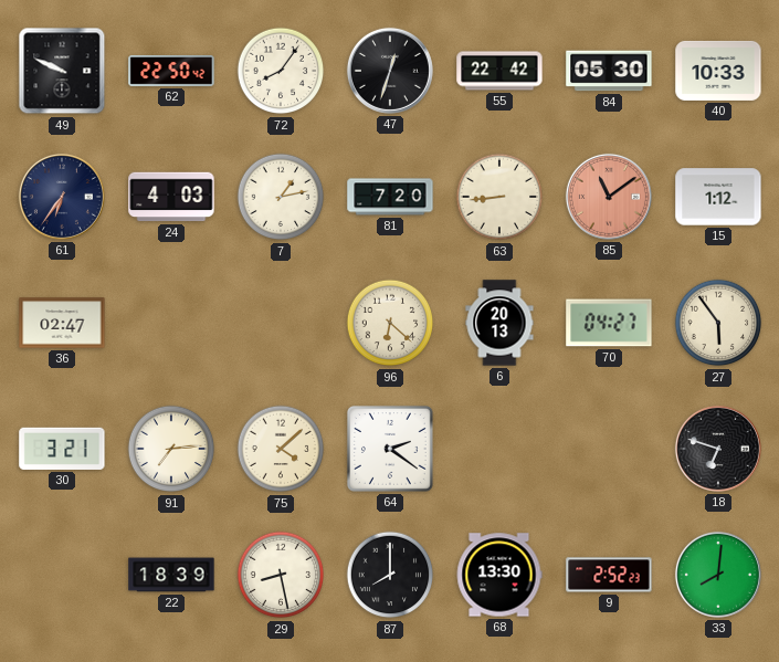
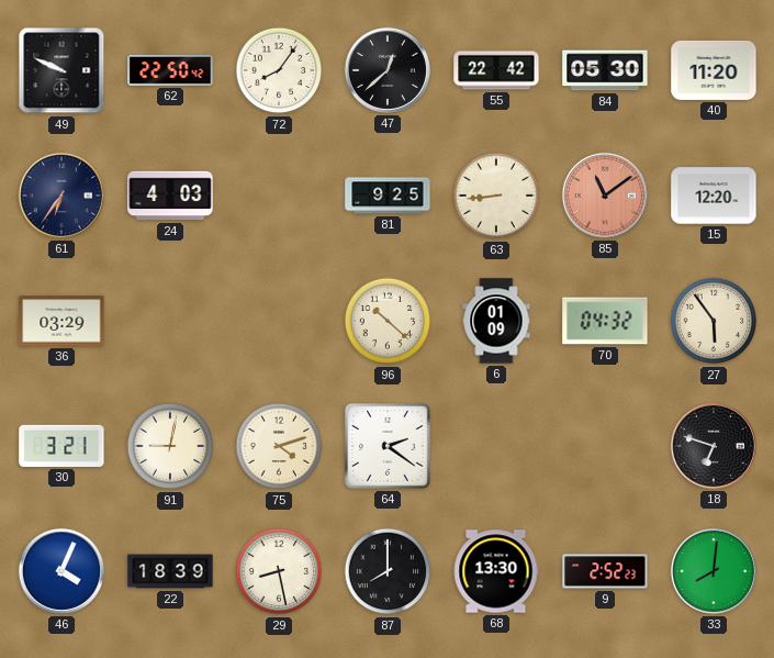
47: 12:33 -> 12:38
40: 10:33 -> 11:20
7: 1:13 -> none
81: 7:20 -> 9:25
15: 1:12 -> 12:20
36: 02:47 -> 03:29
96: 6:22 -> 10:22
6: 20:13 -> 01:09
70: 04:27 -> 04:32
91: 7:14 -> 9:02
75: 4:08 -> 4:12
46: none -> 4:04
